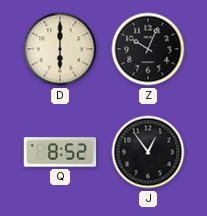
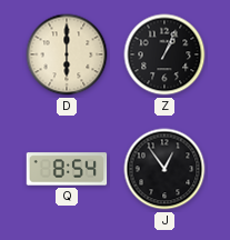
Z: 10:04 -> 1:04
Q: 8:52 -> 8:54
